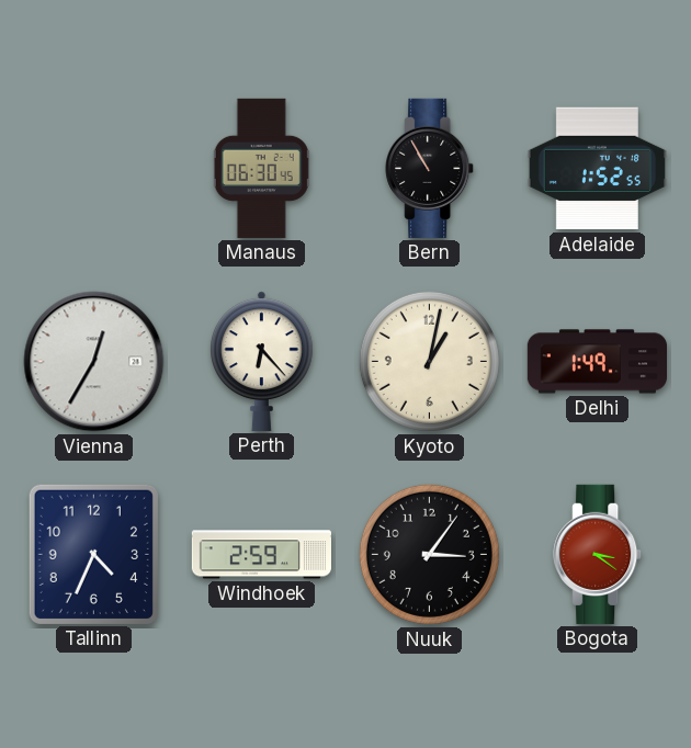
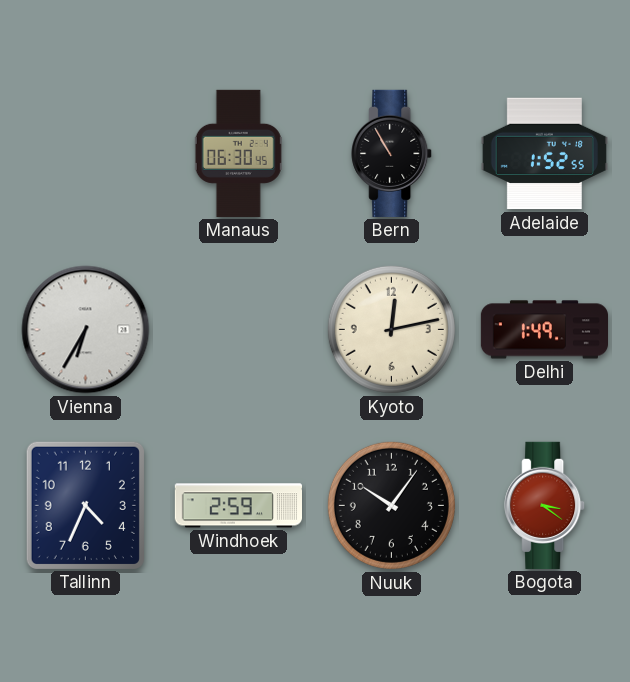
Vienna: 12:35 -> 6:35
Perth: 6:23 -> none
Kyoto: 1:02 -> 12:13
Nuuk: 3:06 -> 10:06
